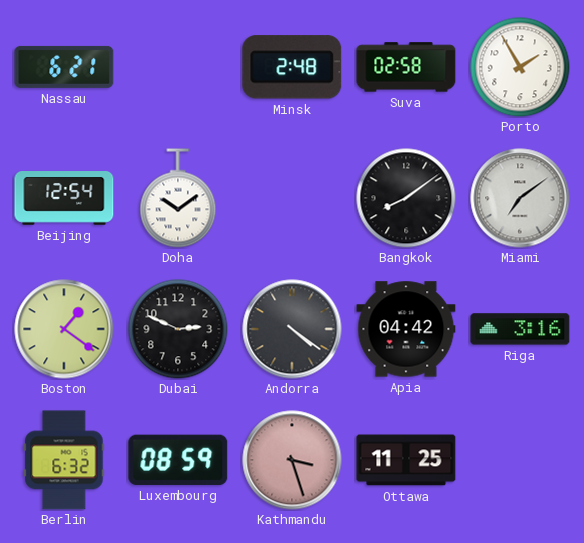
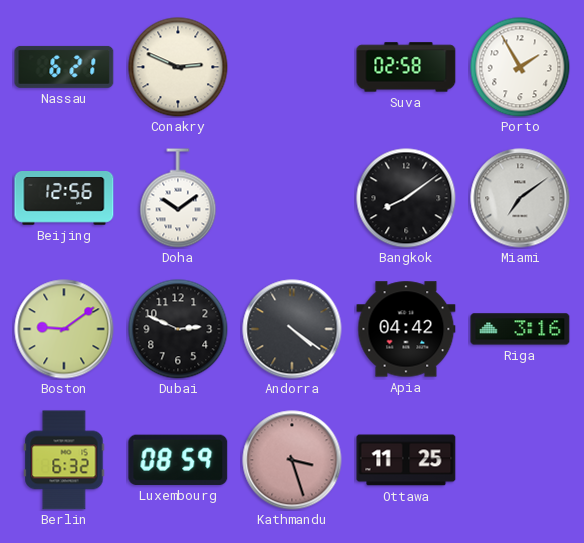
Conakry: none -> 2:49
Minsk: 2:48 -> none
Beijing: 12:54 -> 12:56
Boston: 1:21 -> 9:09
